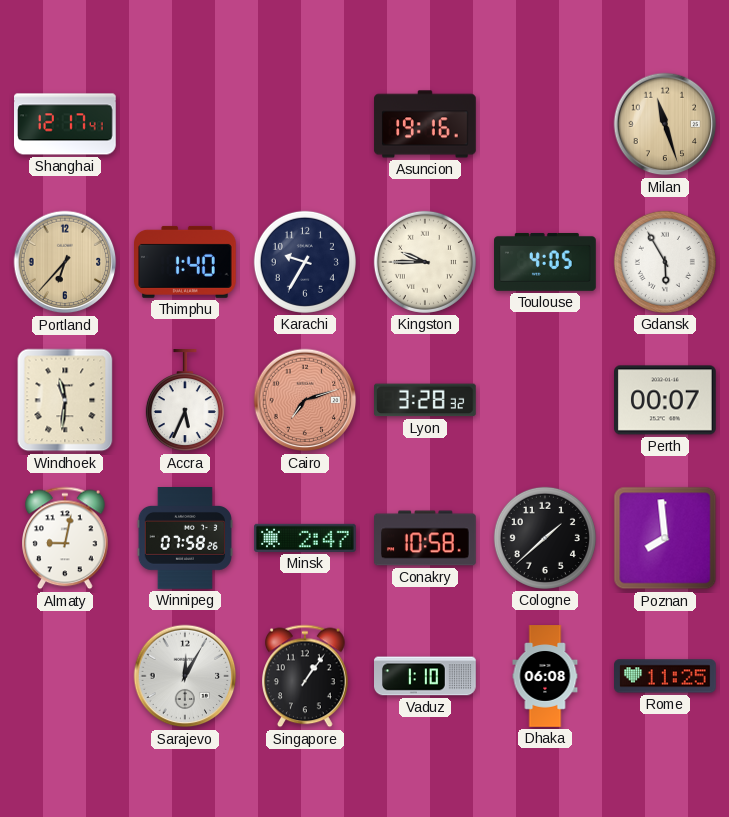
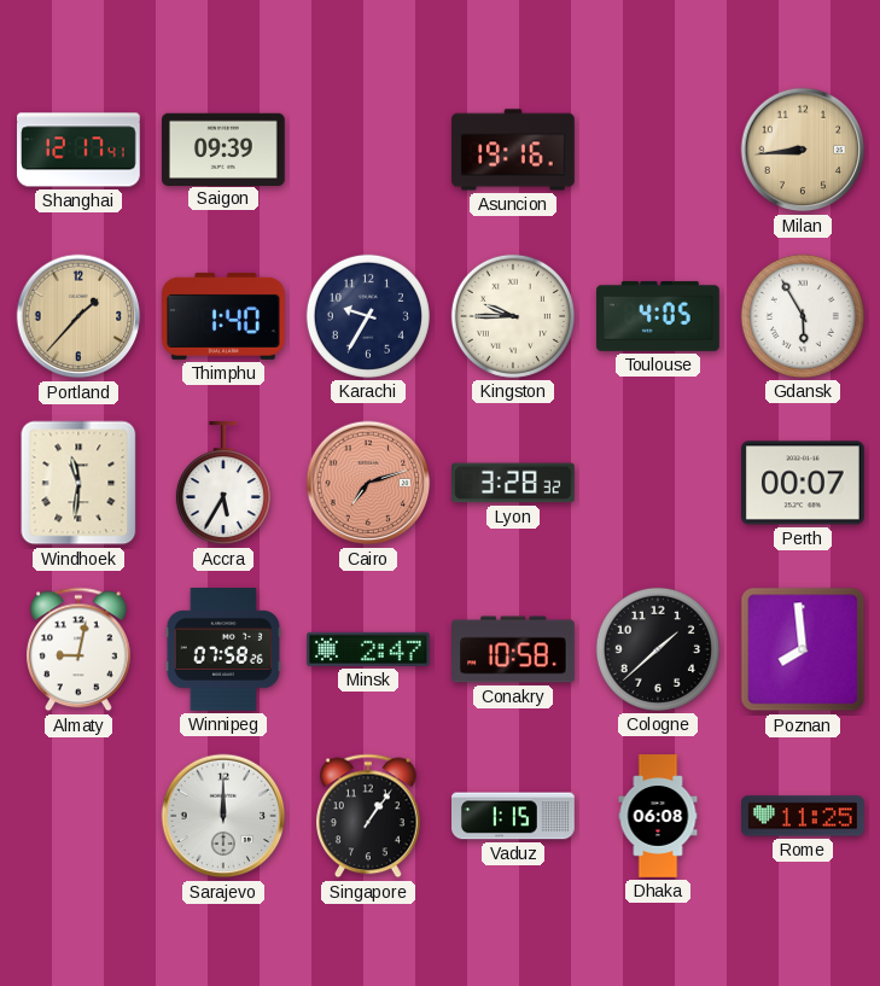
Saigon: none -> 09:39
Milan: 11:27 -> 8:44
Portland: 6:37 -> 1:37
Accra: 5:34 -> 5:35
Sarajevo: 12:05 -> 12:00
Vaduz: 1:10 -> 1:15
